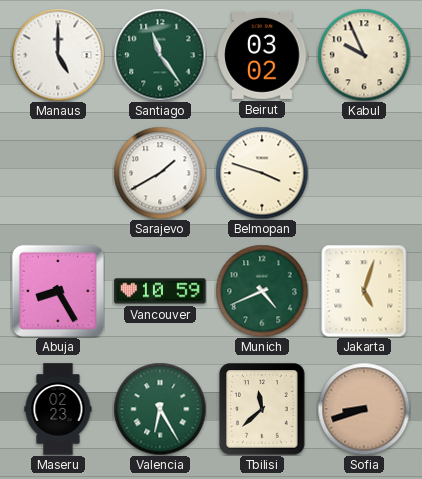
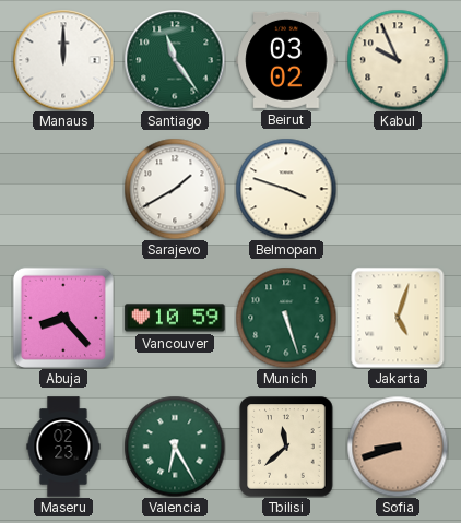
Manaus: 5:00 -> 12:00
Abuja: 8:25 -> 8:23
Munich: 4:41 -> 5:27
